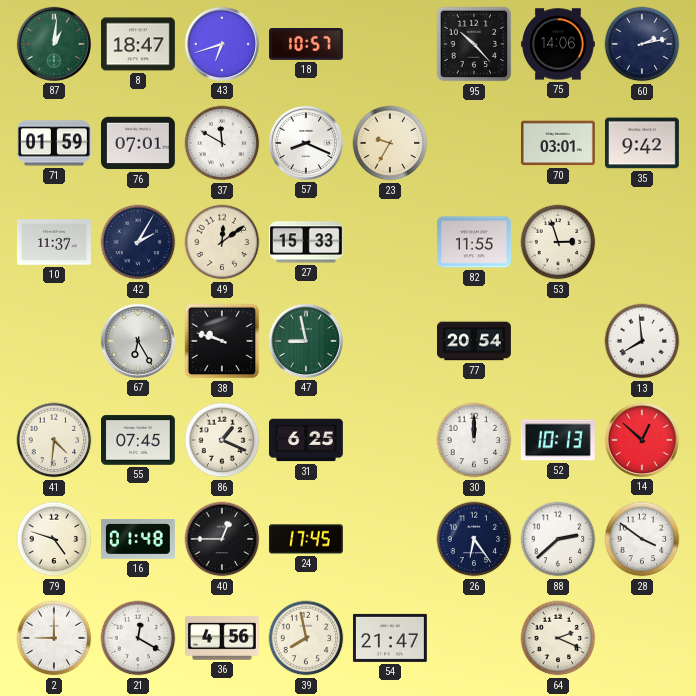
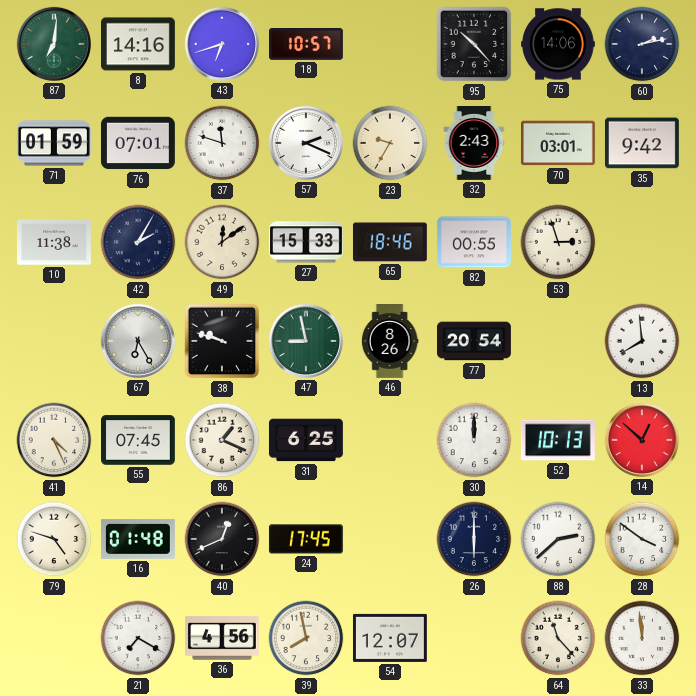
87: 1:01 -> 7:01
8: 18:47 -> 14:16
37: 11:50 -> 11:48
57: 8:19 -> 2:19
32: none -> 2:43
10: 11:37 -> 11:38
65: none -> 18:46
82: 11:55 -> 00:55
46: none -> 8:26
41: 4:31 -> 4:26
40: 12:45 -> 12:41
26: 6:24 -> 6:00
2: 9:00 -> none
21: 12:20 -> 7:20
54: 21:47 -> 12:07
64: 2:19 -> 11:23
33: none -> 11:59
